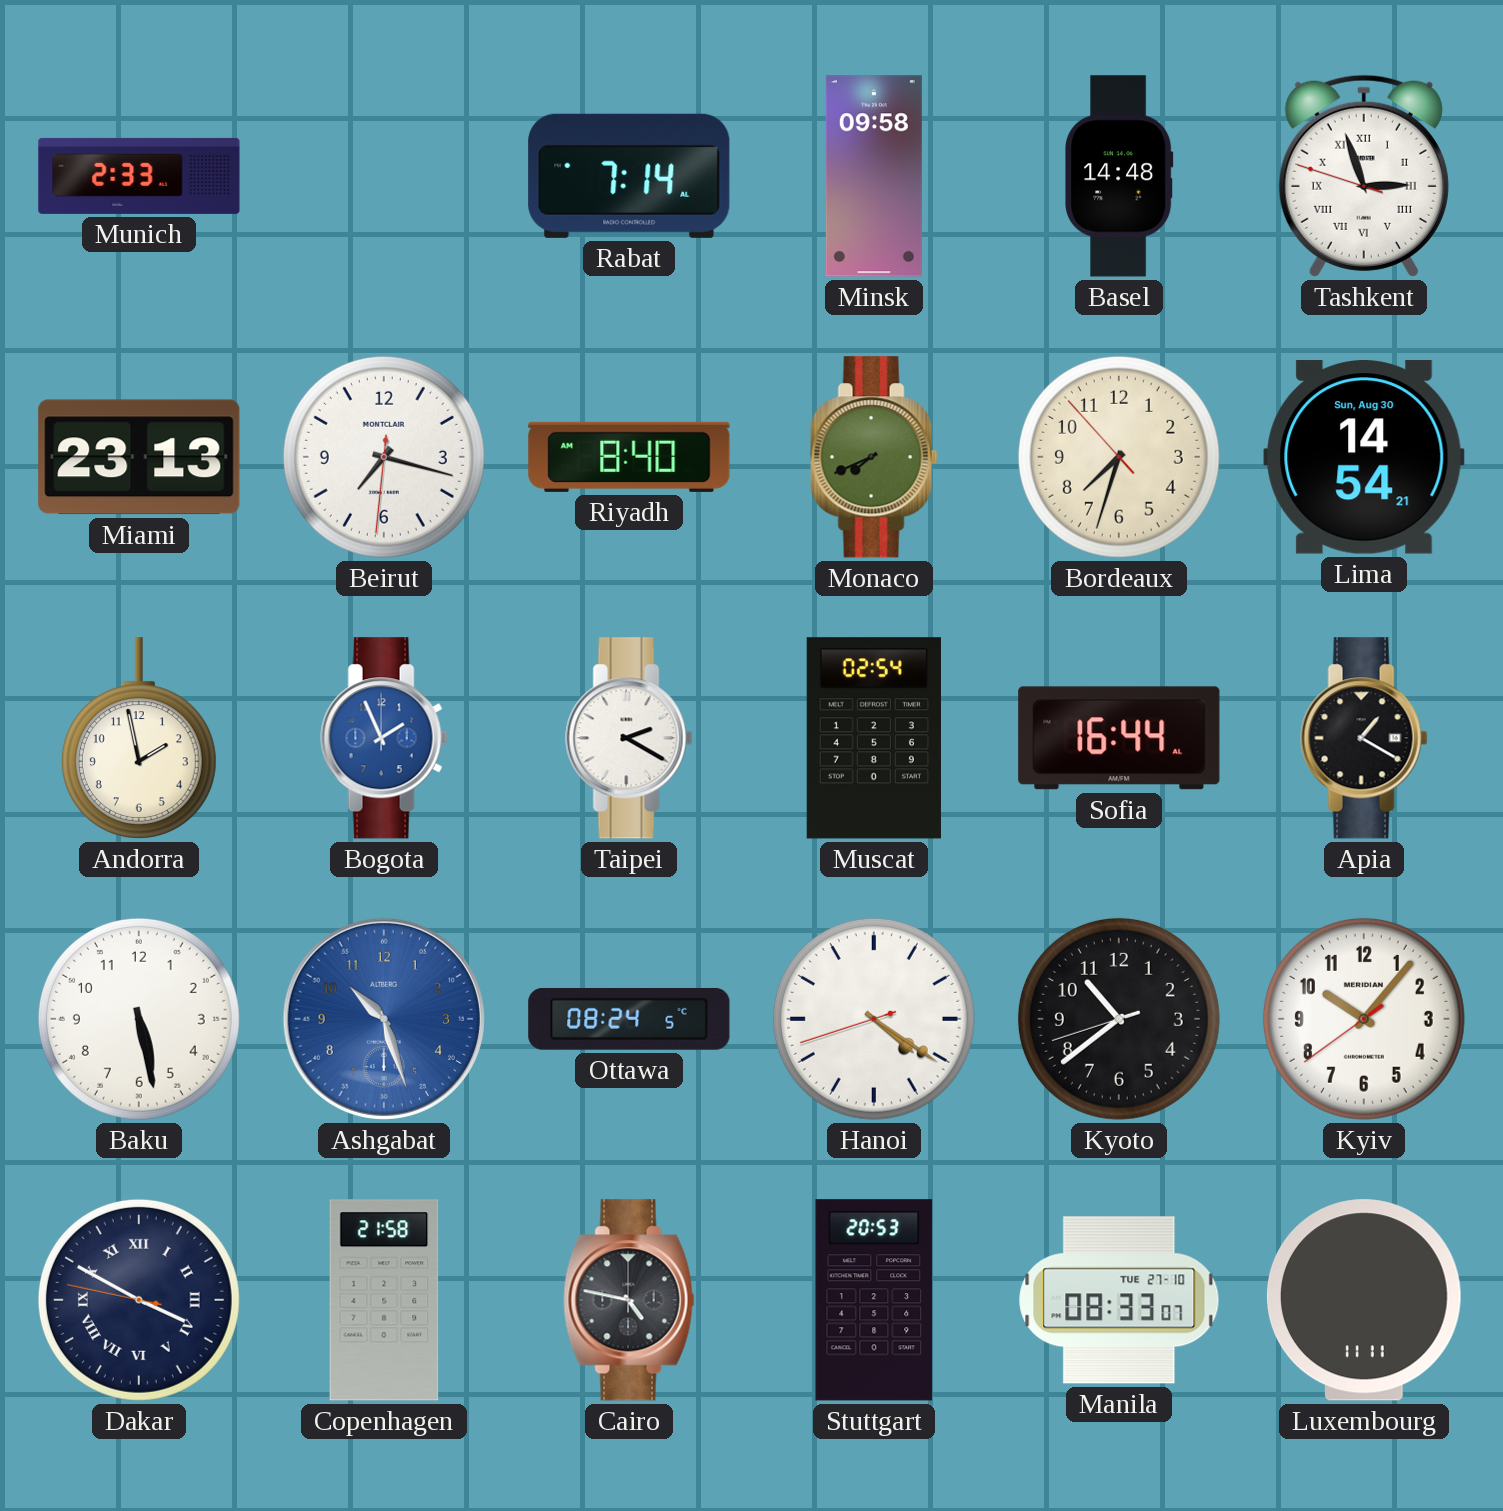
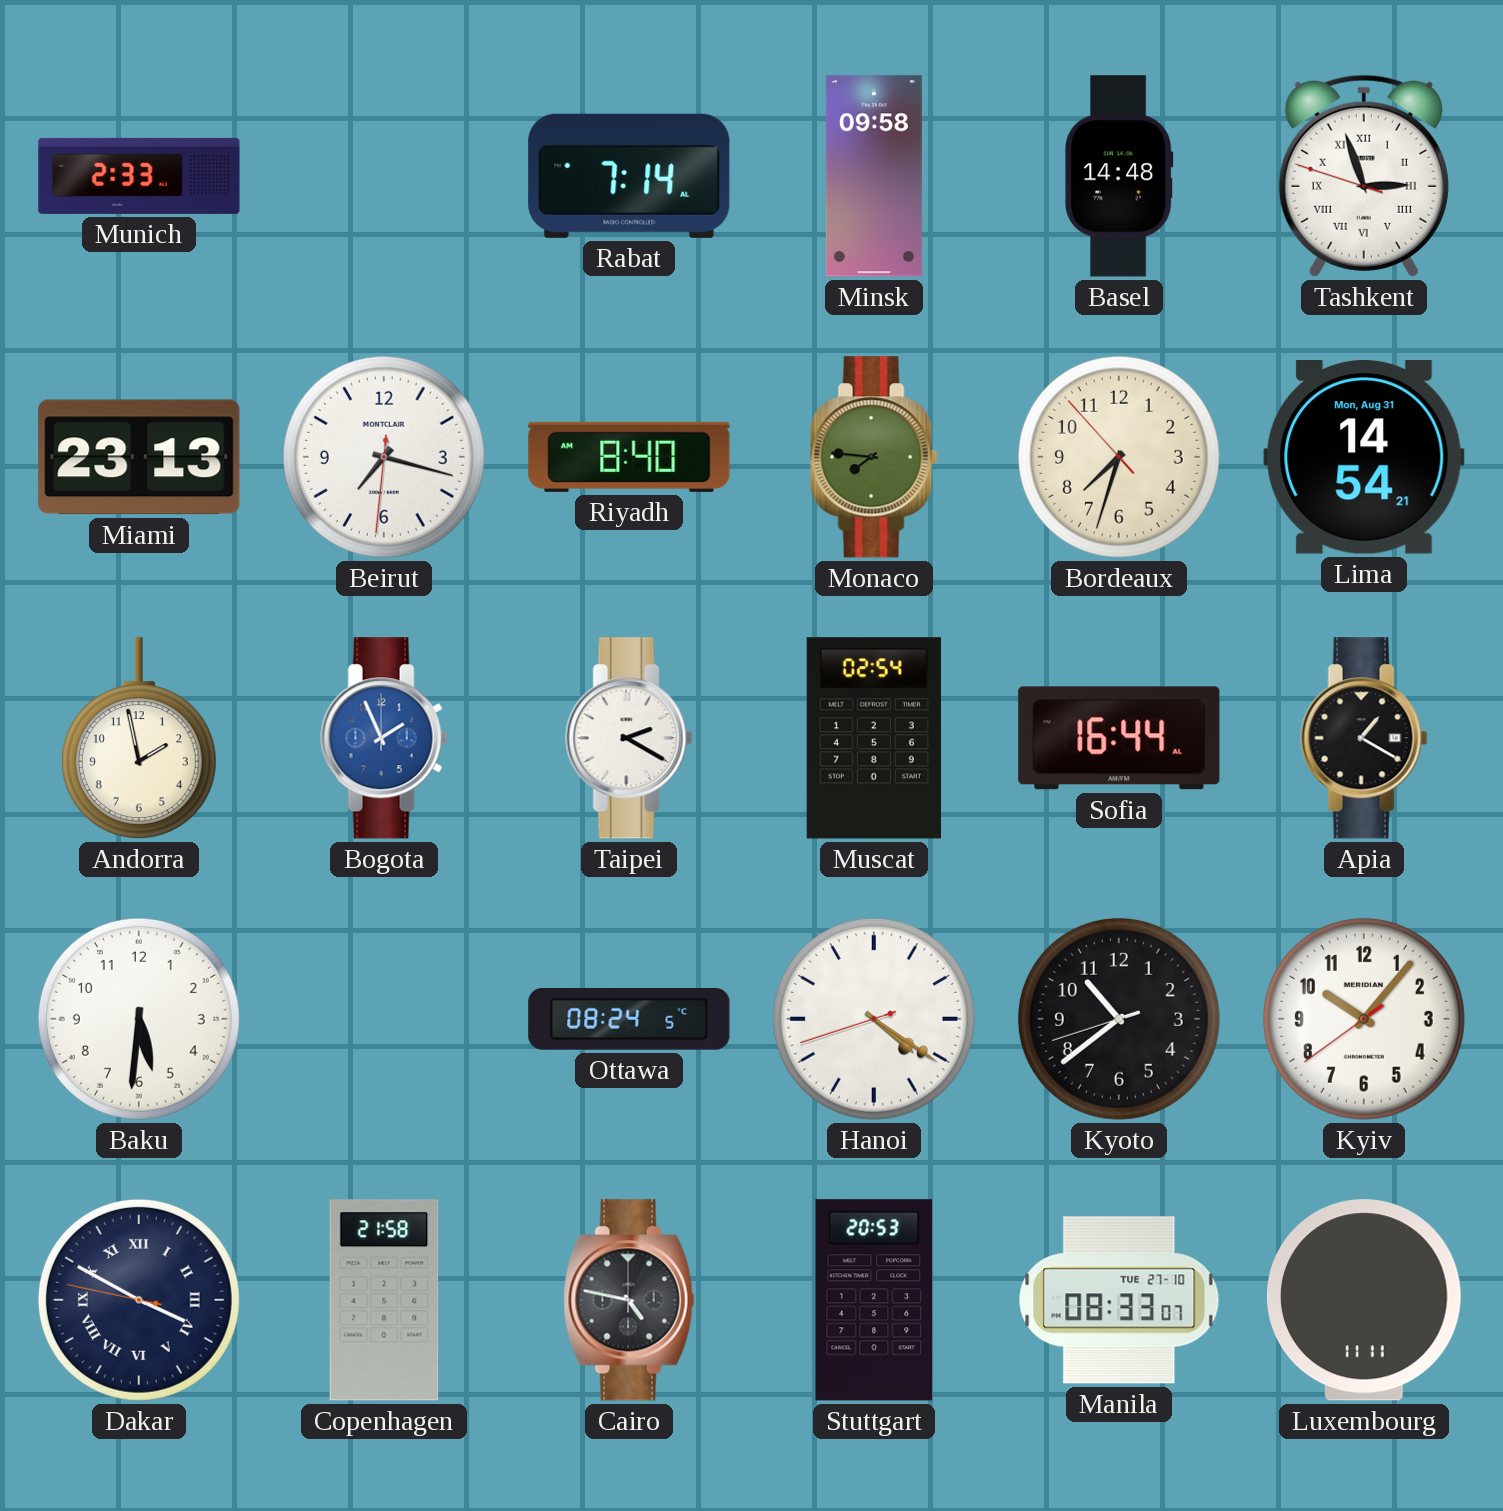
Monaco: 7:41 -> 7:46
Lima date: Sun, Aug 30 -> Mon, Aug 31
Baku: 5:28 -> 5:31
Ashgabat: 10:27 -> none
